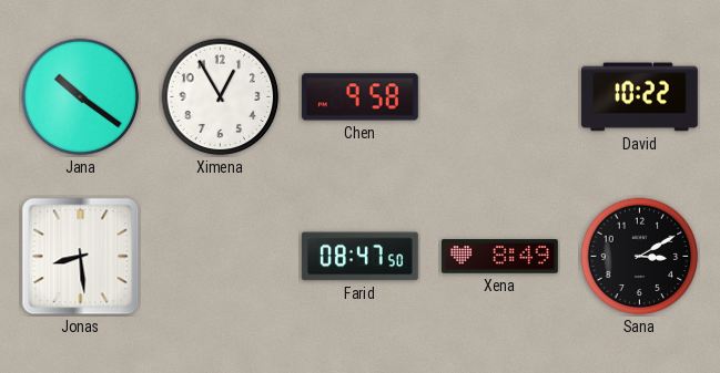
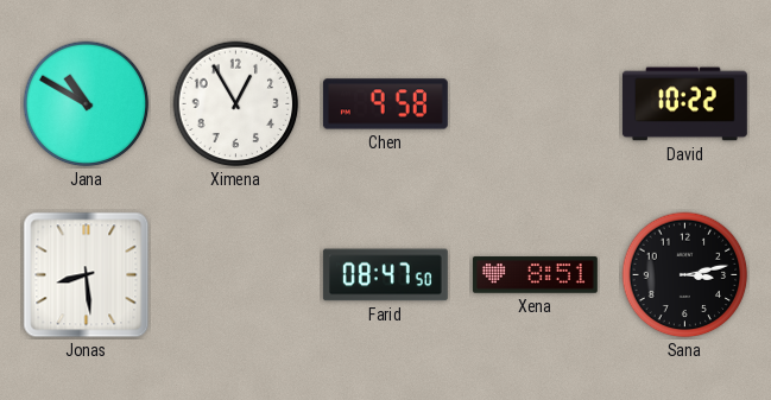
Jana: 10:21 -> 10:50
Xena: 8:49 -> 8:51
Sana: 3:10 -> 3:13
